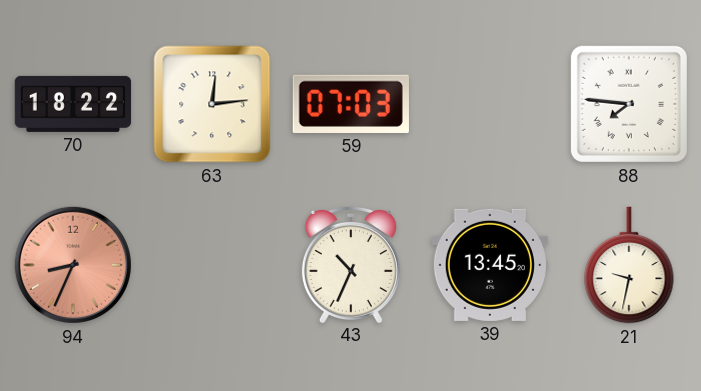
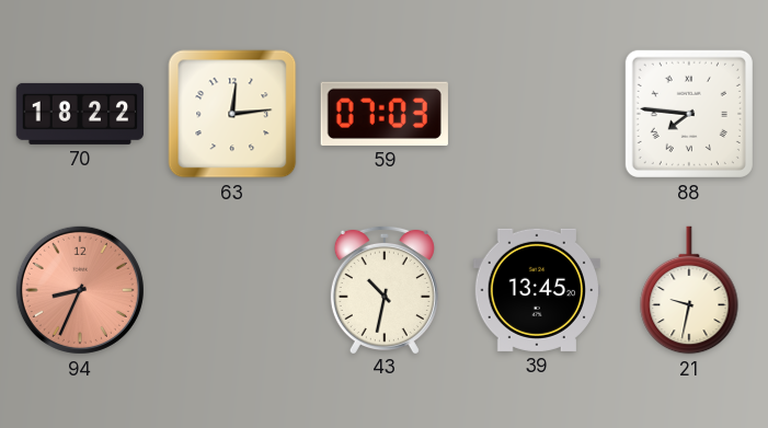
43: 10:34 -> 10:32
